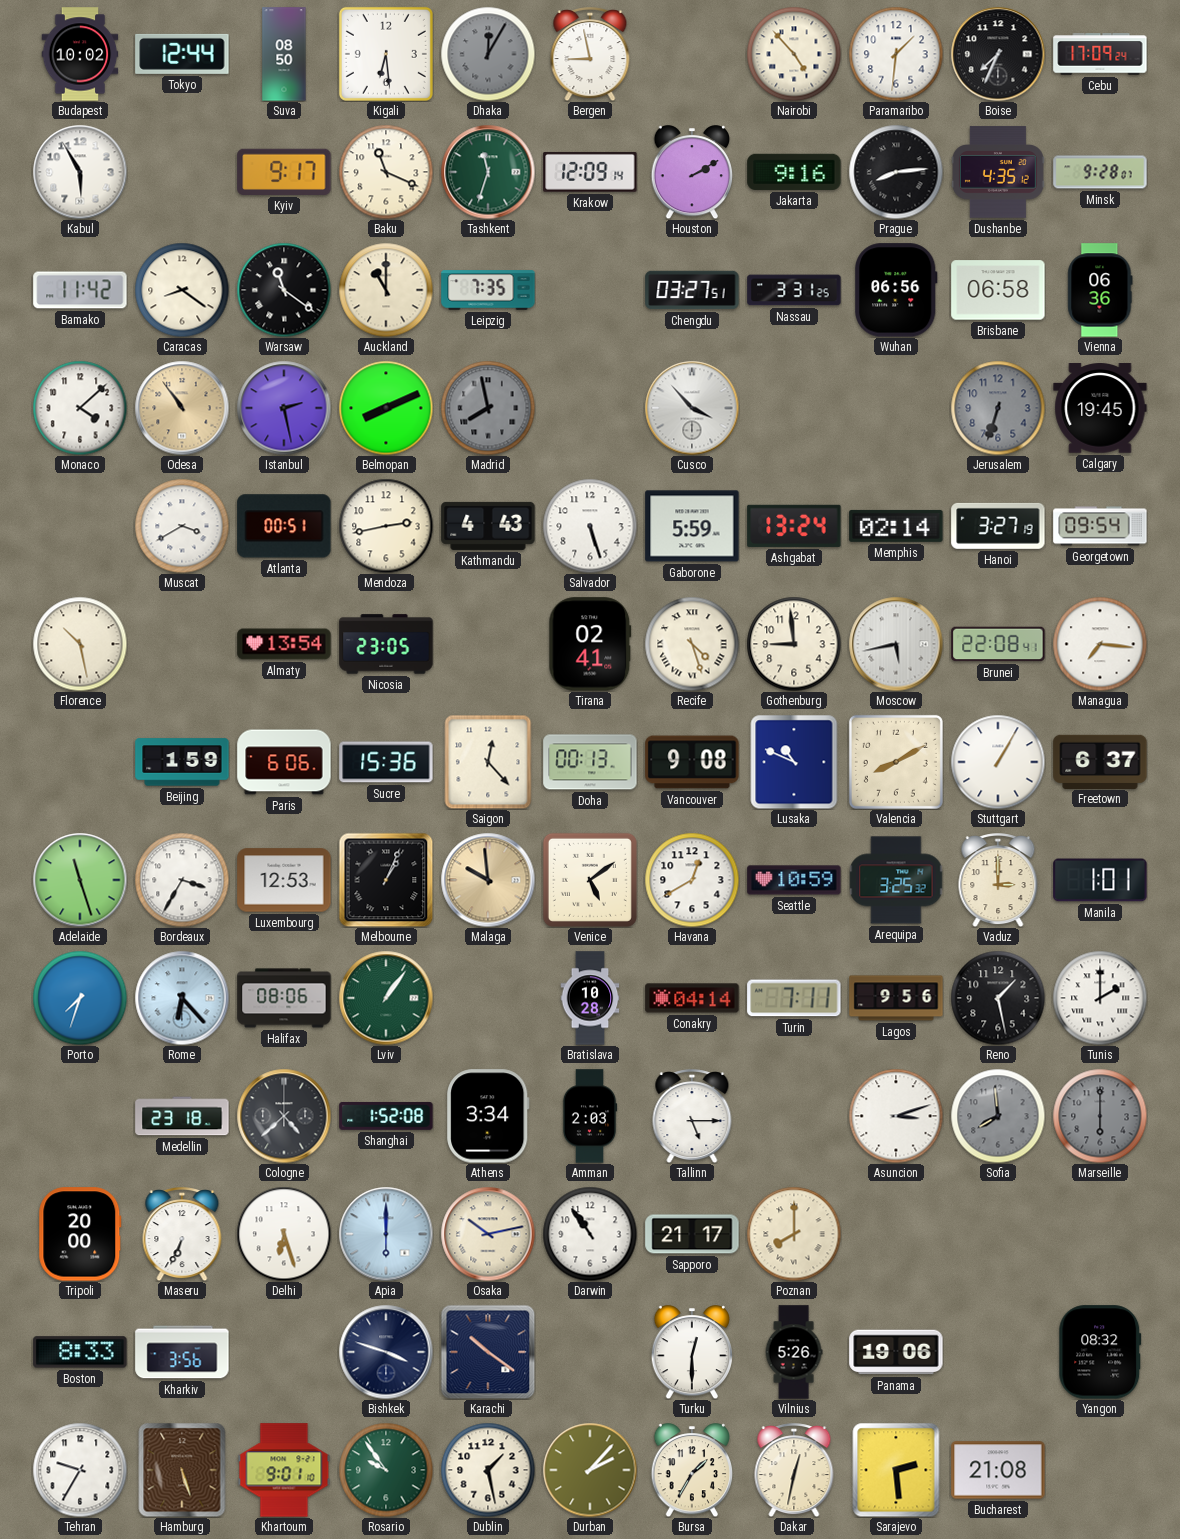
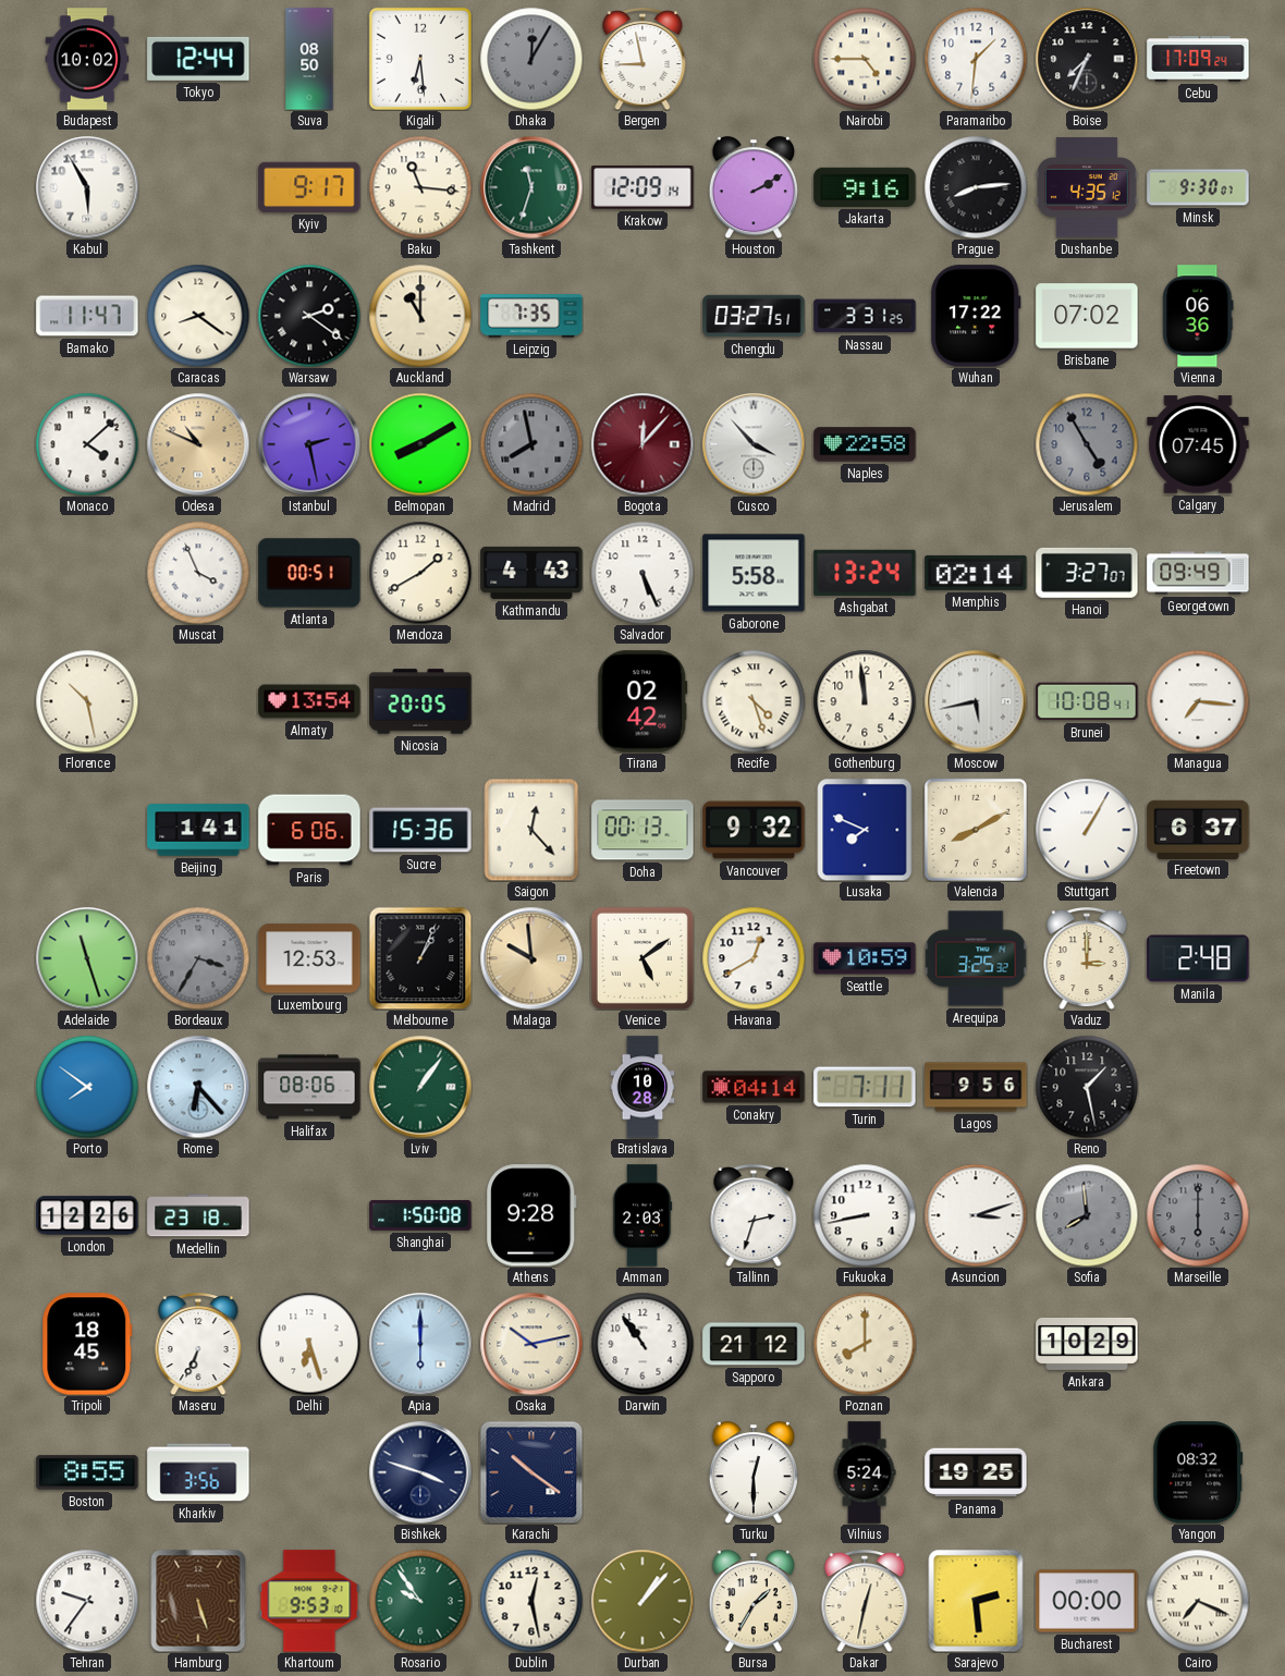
Nairobi: 4:53 -> 4:45
Baku: 11:19 -> 11:16
Minsk: 9:28 -> 9:30
Bamako: 11:42 -> 11:47
Warsaw: 11:21 -> 2:21
Wuhan: 06:56 -> 17:22
Brisbane: 06:58 -> 07:02
Odesa: 10:54 -> 10:49
Belmopan: 8:11 -> 8:10
Bogota: none -> 12:07
Naples: none -> 22:58
Jerusalem: 6:33 -> 4:55
Calgary: 19:45 -> 07:45
Muscat: 3:40 -> 3:56
Mendoza: 2:43 -> 1:40
Salvador: 5:27 -> 5:26
Gaborone: 5:59 -> 5:58
Hanoi: 3:27:19 -> 3:27:07
Georgetown: 09:54 -> 09:49
Nicosia: 23:05 -> 20:05
Tirana: 02:41 -> 02:42
Gothenburg: 8:59 -> 11:59
Brunei: 22:08 -> 10:08
Beijing: 1:59 -> 1:41
Vancouver: 9:08 -> 9:32
Lusaka: 10:49 -> 7:49
Bordeaux dial: white -> grey
Manila: 1:01 -> 2:48
Porto: 7:33 -> 7:51
Tunis: 2:00 -> none
London: none -> 12:26
Cologne: 4:38 -> none
Shanghai: 1:52 -> 1:50
Athens: 3:34 -> 9:28
Tallinn: 5:15 -> 2:33
Fukuoka: none -> 8:43
Tripoli: 20:00 -> 18:45
Sapporo: 21:17 -> 21:12
Ankara: none -> 10:29
Boston: 8:33 -> 8:55
Vilnius: 5:26 -> 5:24
Panama: 19:06 -> 19:25
Tehran: 9:35 -> 9:36
Khartoum: 9:01 -> 9:53
Dublin: 1:28 -> 12:28
Durban: 2:07 -> 1:07
Bucharest: 21:08 -> 00:00
Cairo: none -> 7:19
